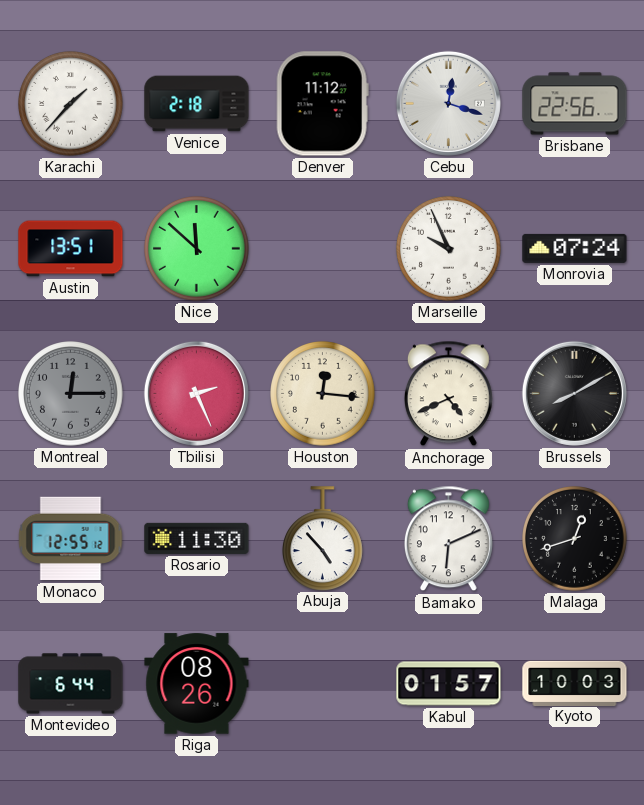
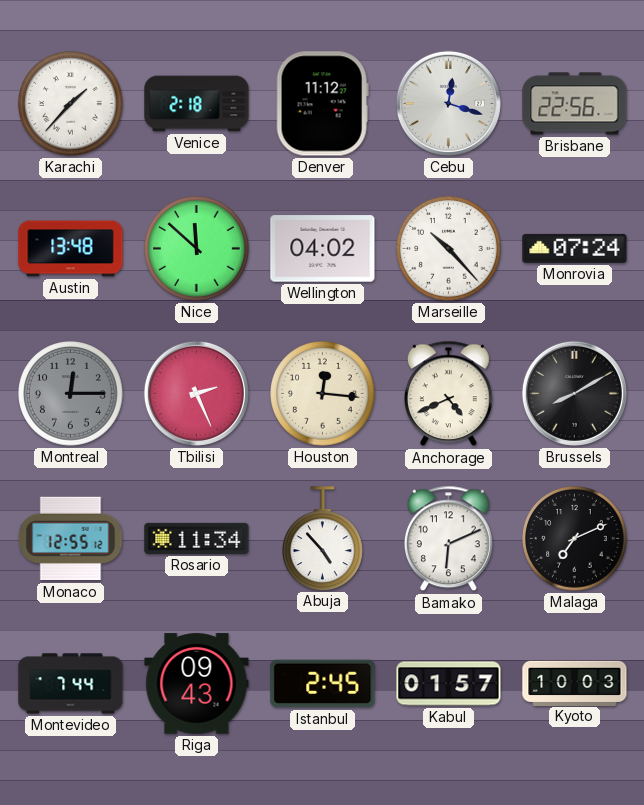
Austin: 13:51 -> 13:48
Wellington: none -> 04:02
Marseille: 9:56 -> 10:23
Rosario: 11:30 -> 11:34
Malaga: 12:42 -> 7:11
Montevideo: 6:44 -> 7:44
Riga: 08:26 -> 09:43
Istanbul: none -> 2:45
